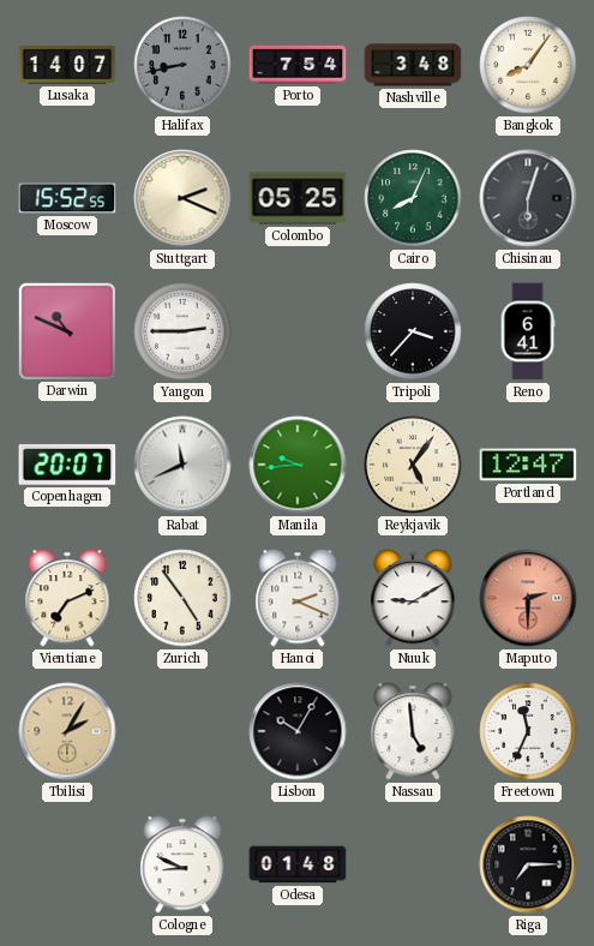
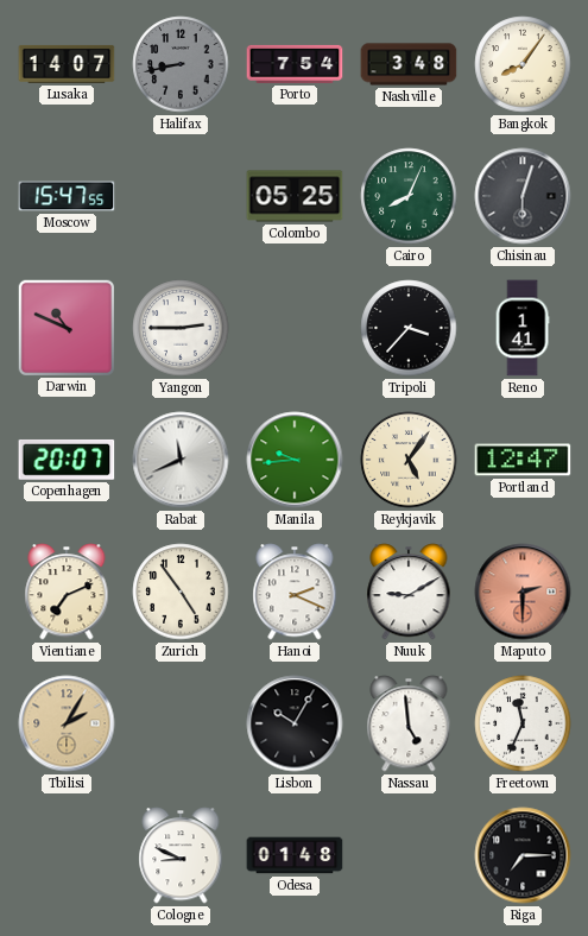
Moscow: 15:52 -> 15:47
Stuttgart: 2:19 -> none
Reno: 6:41 -> 1:41
